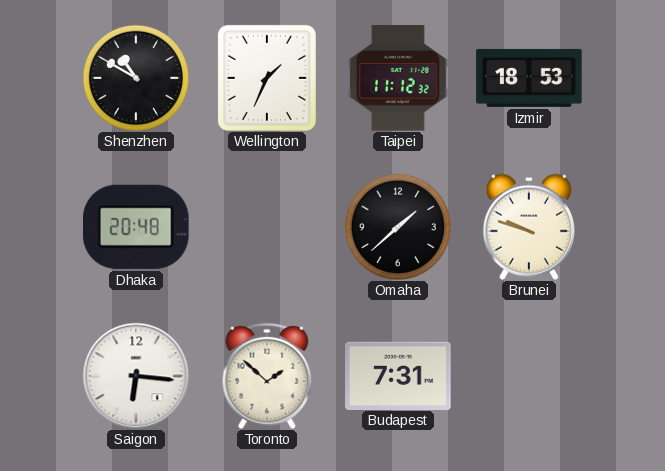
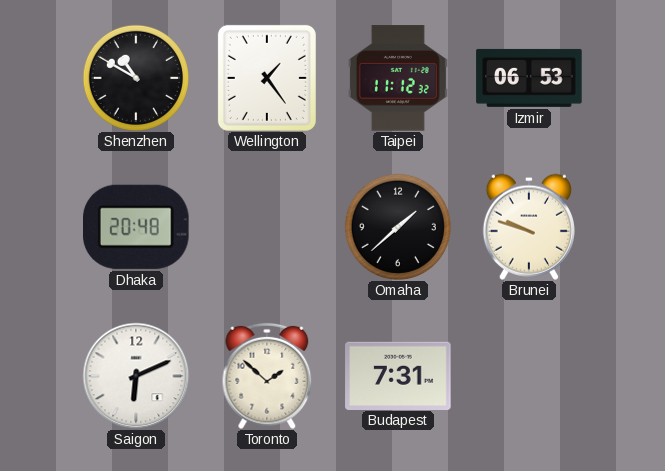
Wellington: 1:34 -> 1:24
Izmir: 18:53 -> 06:53
Saigon: 6:16 -> 6:11
